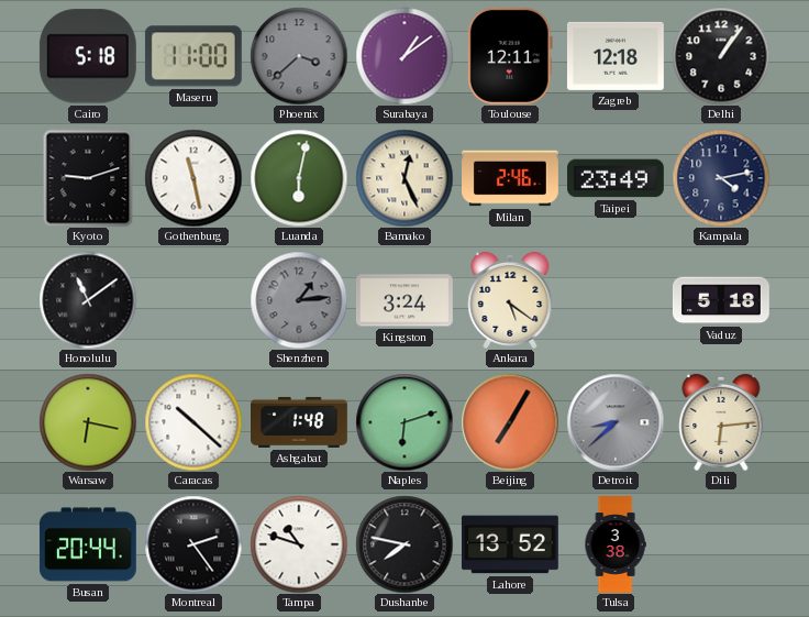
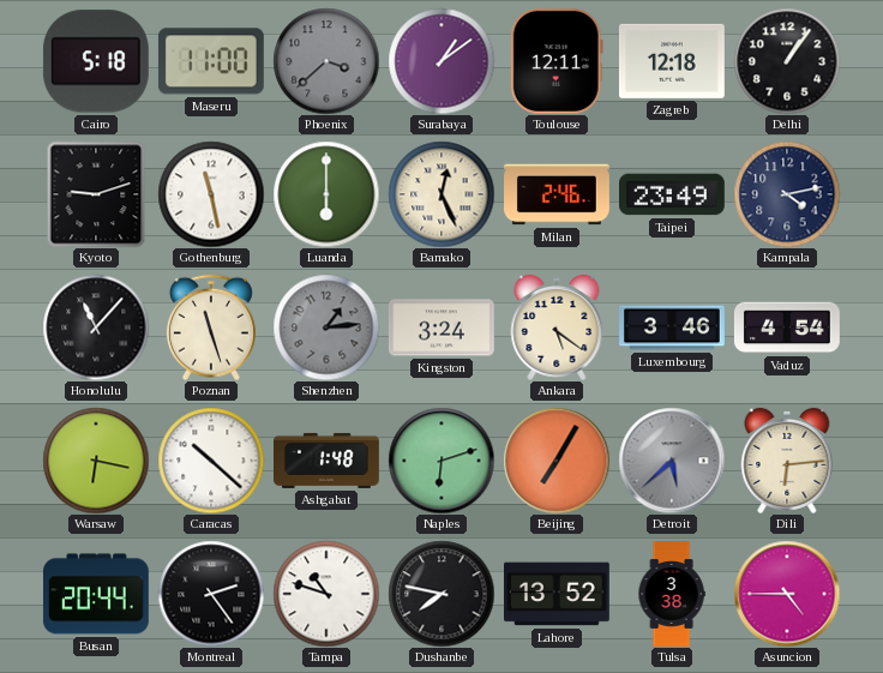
Luanda: 6:02 -> 6:00
Honolulu: 11:09 -> 11:07
Poznan: none -> 11:27
Luxembourg: none -> 3:46
Vaduz: 5:18 -> 4:54
Detroit: 8:38 -> 5:38
Asuncion: none -> 4:45
